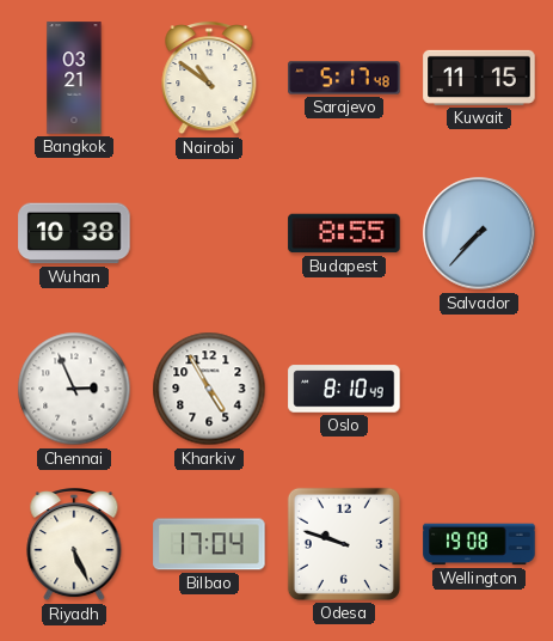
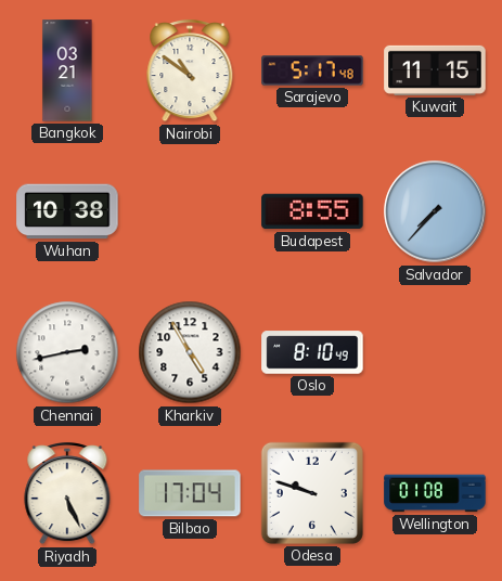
Chennai: 2:56 -> 2:43
Wellington: 19:08 -> 01:08
